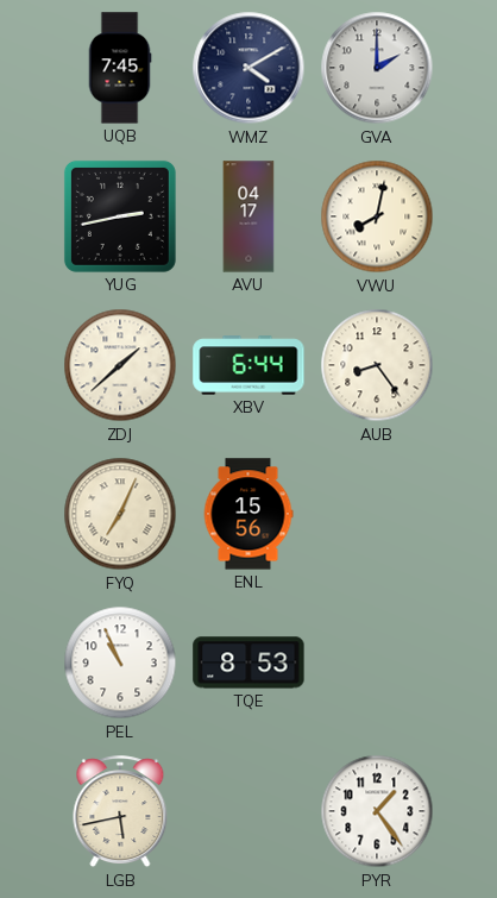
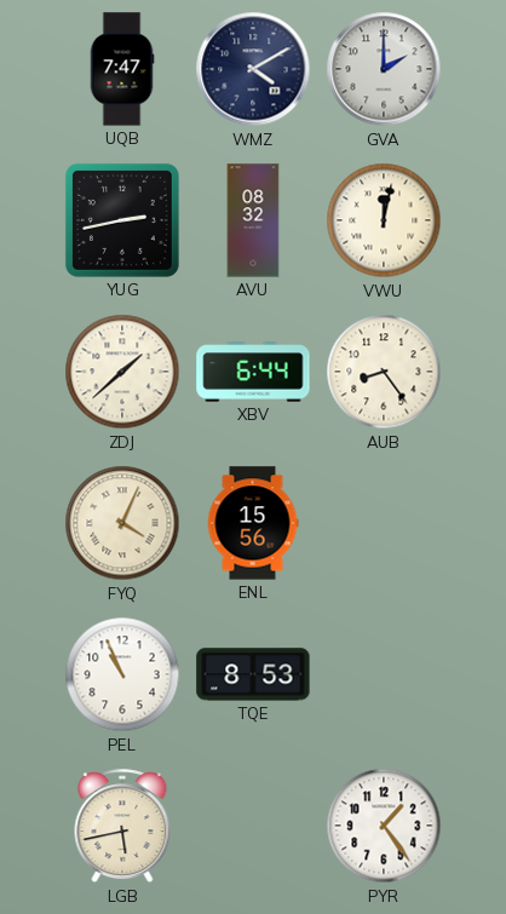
UQB: 7:45 -> 7:47
AVU: 04:17 -> 08:32
VWU: 8:02 -> 12:02
FYQ: 7:04 -> 4:04
